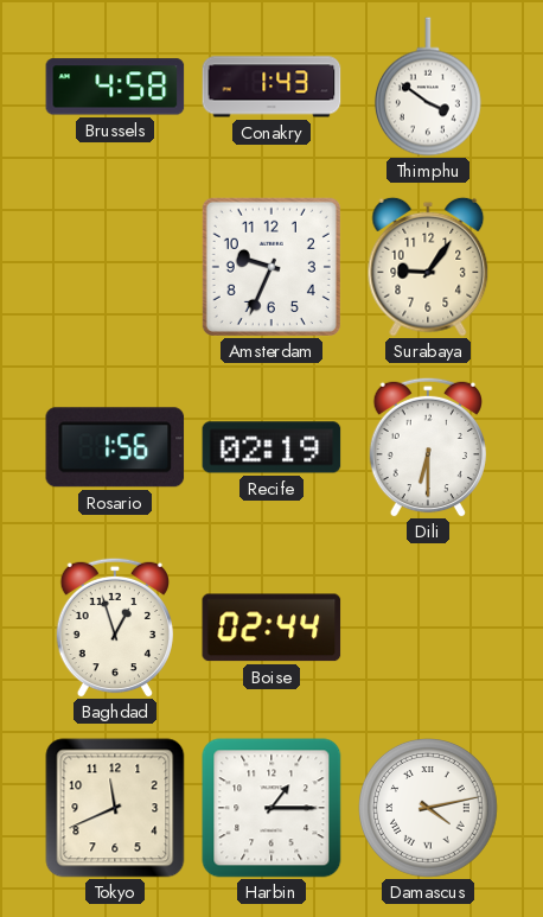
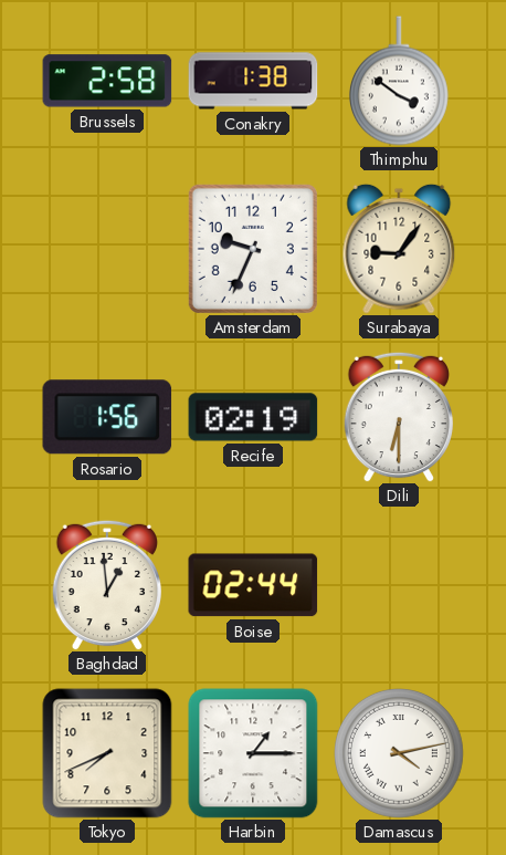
Brussels: 4:58 -> 2:58
Conakry: 1:43 -> 1:38
Baghdad: 12:57 -> 12:59
Tokyo: 11:41 -> 7:41
